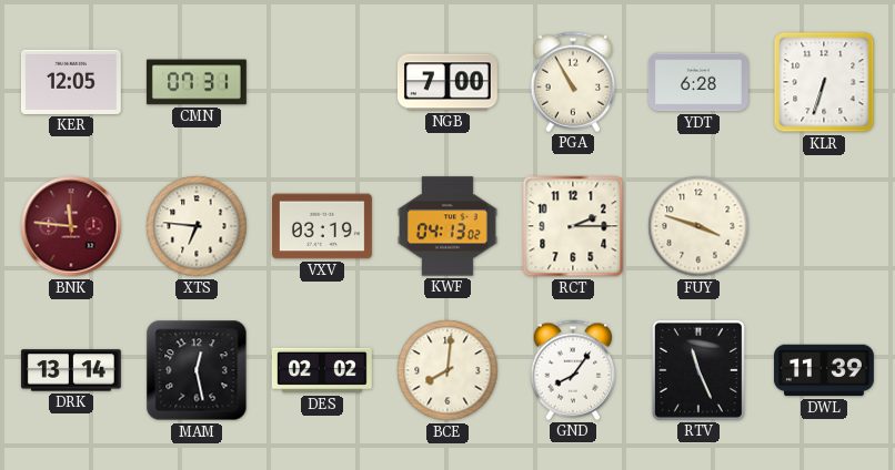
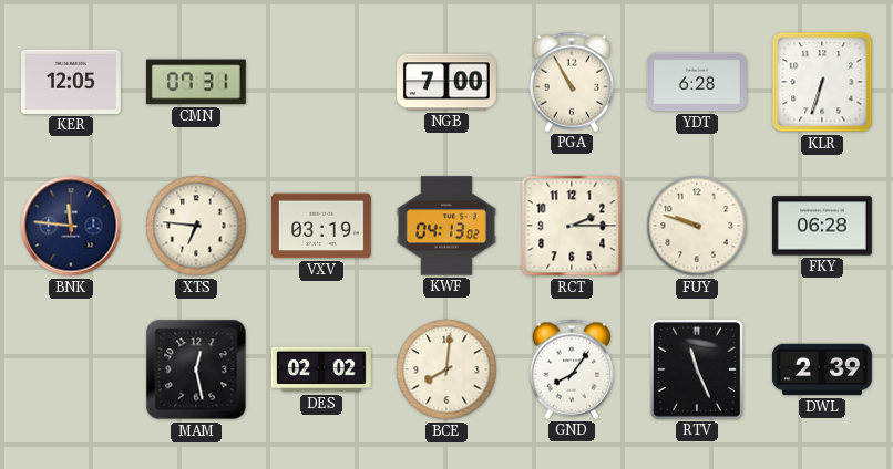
BNK dial: burgundy -> navy
FUY: 3:48 -> 9:48
FKY: none -> 06:28
DRK: 13:14 -> none
DWL: 11:39 -> 2:39
